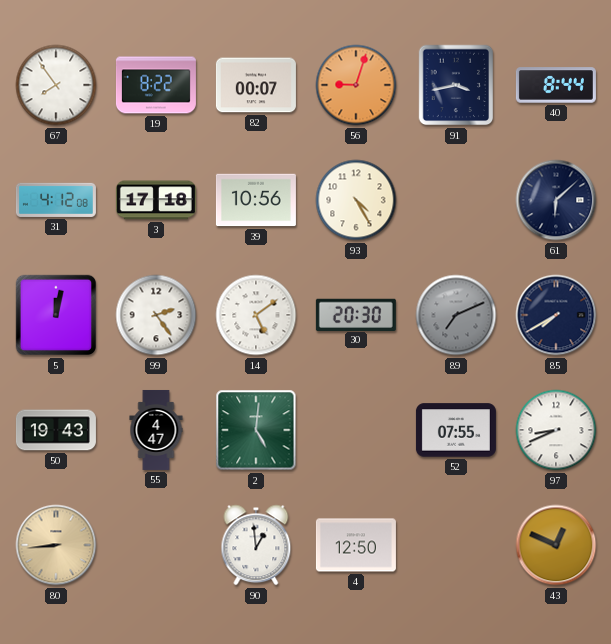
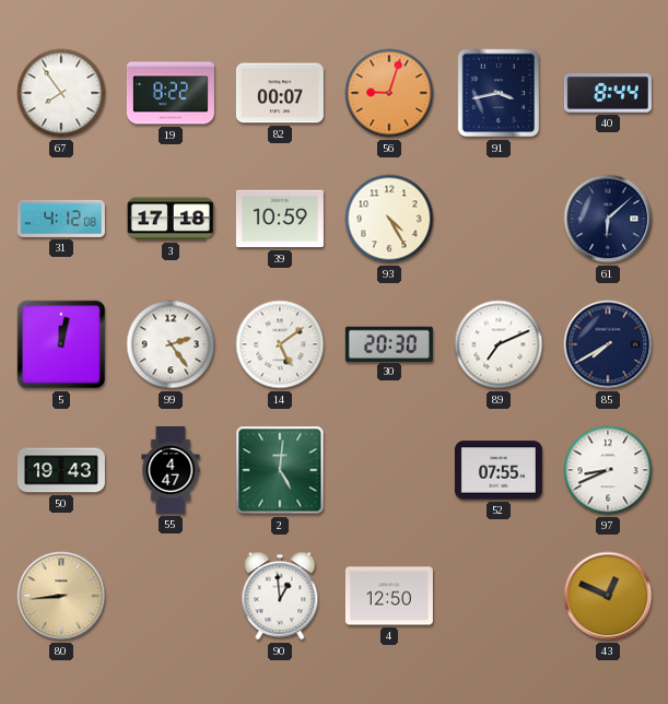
39: 10:56 -> 10:59
89 dial: grey -> white
